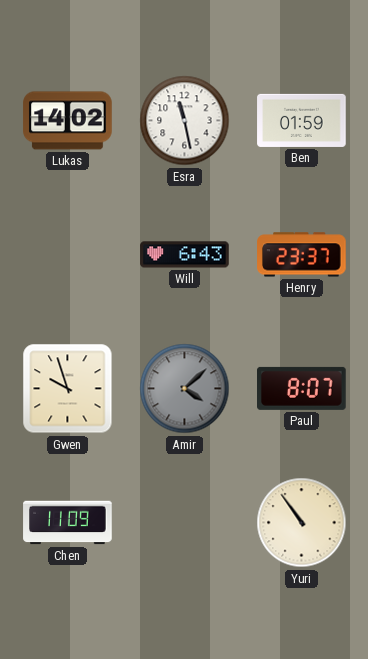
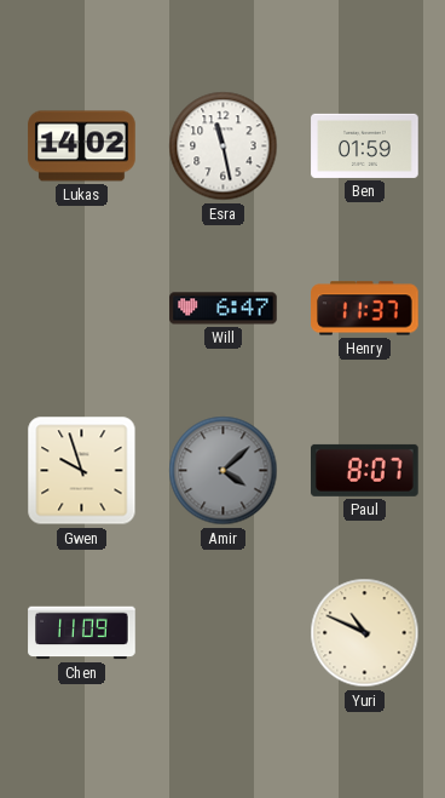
Will: 6:43 -> 6:47
Henry: 23:37 -> 11:37
Yuri: 10:54 -> 10:49
